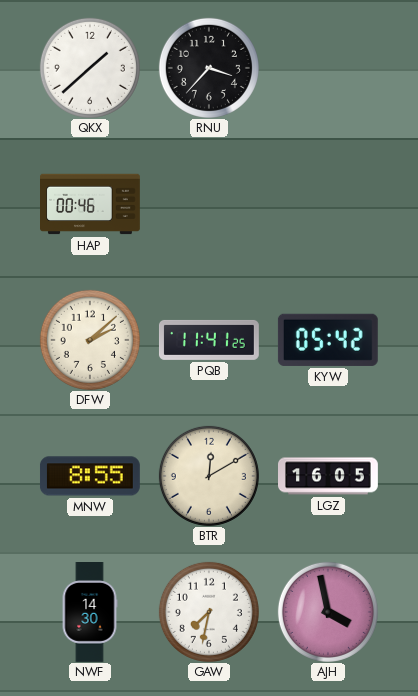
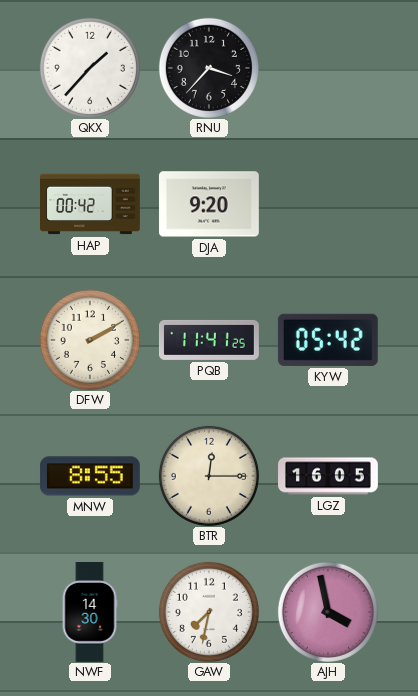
QKX: 1:38 -> 1:37
HAP: 00:46 -> 00:42
DJA: none -> 9:20
DFW: 2:08 -> 2:10
BTR: 12:10 -> 12:15
